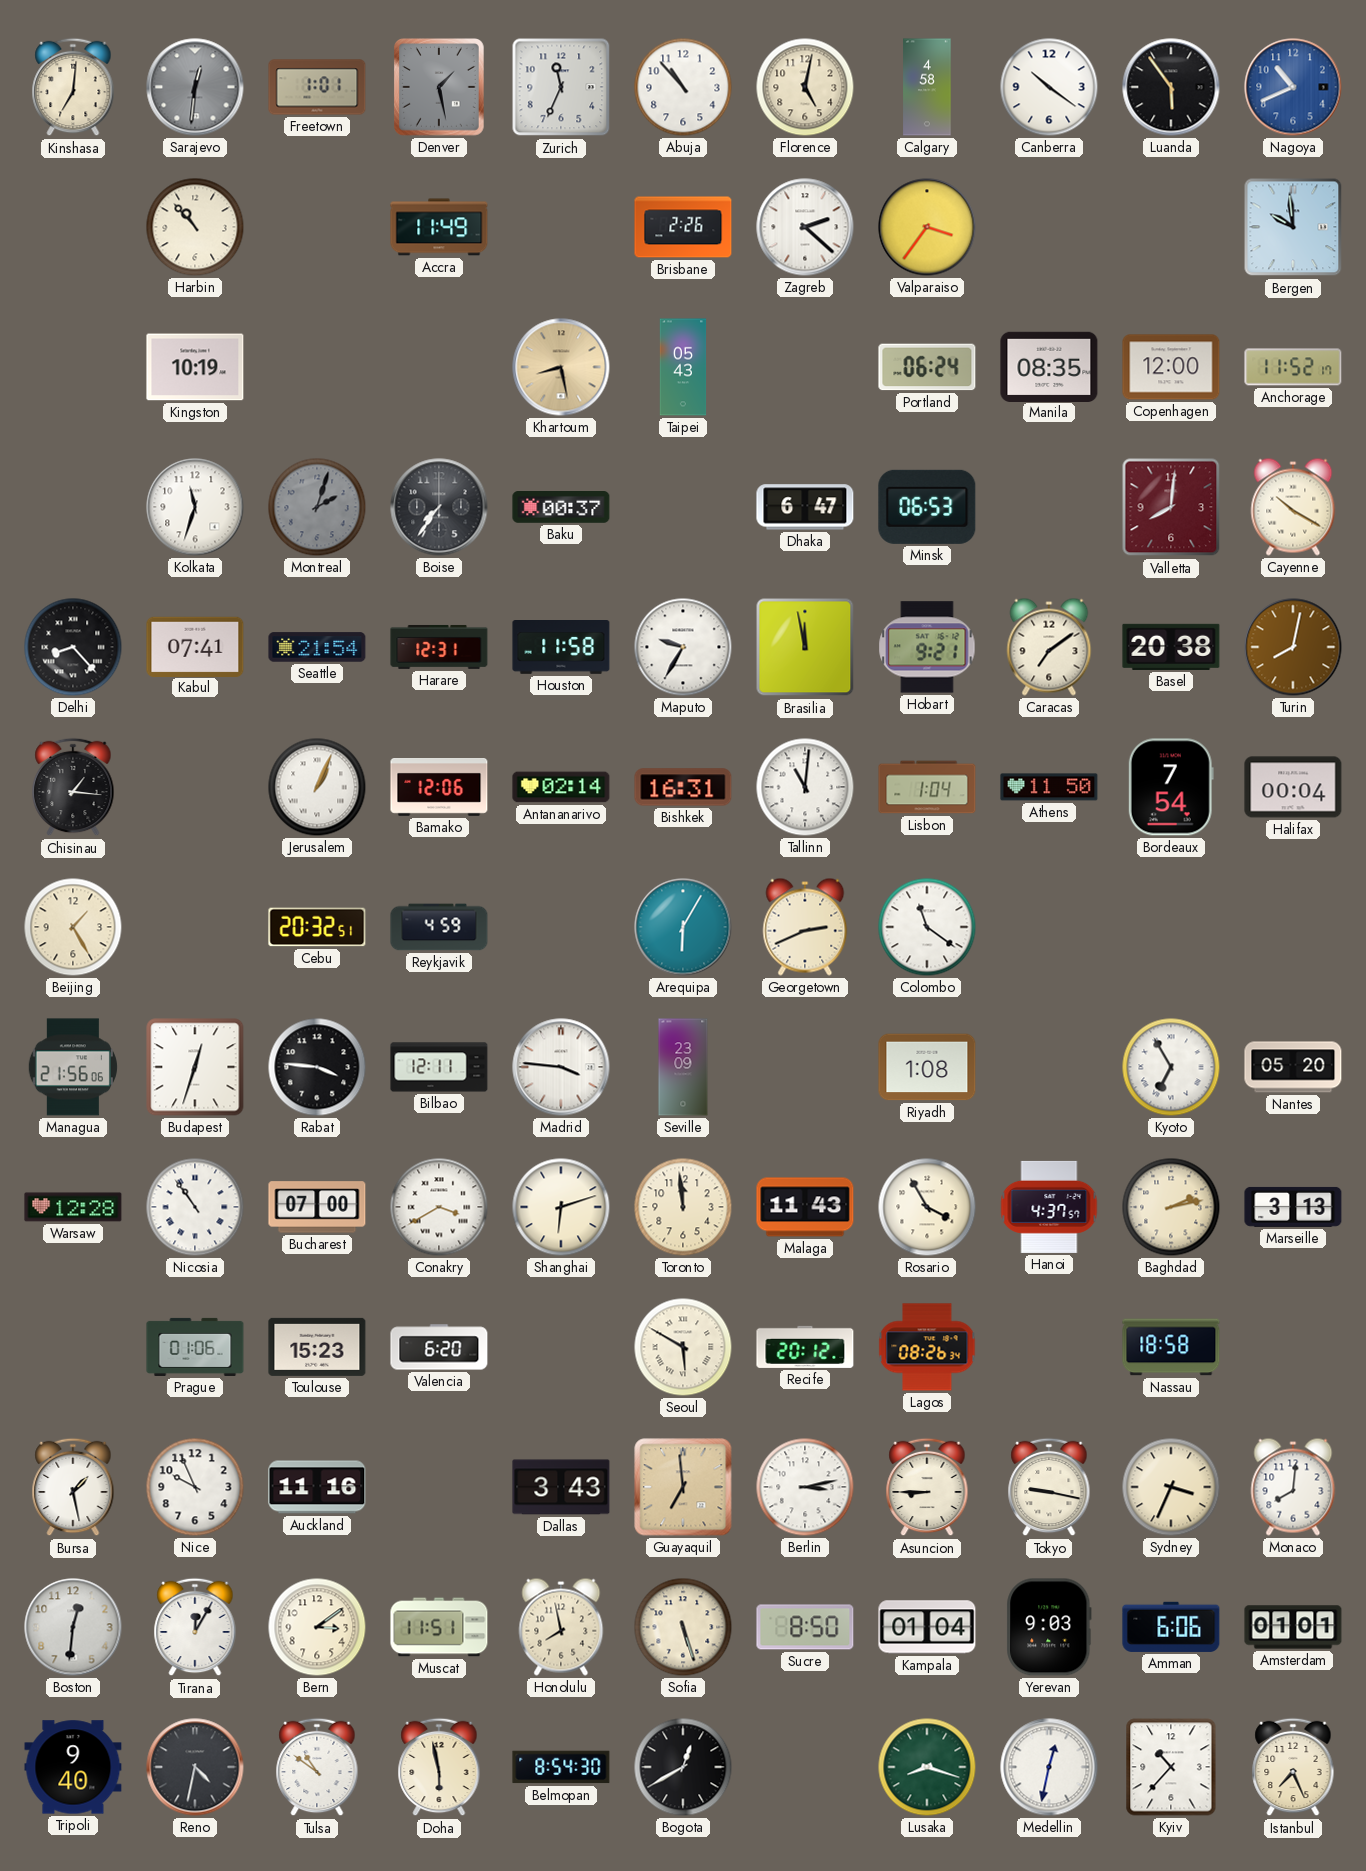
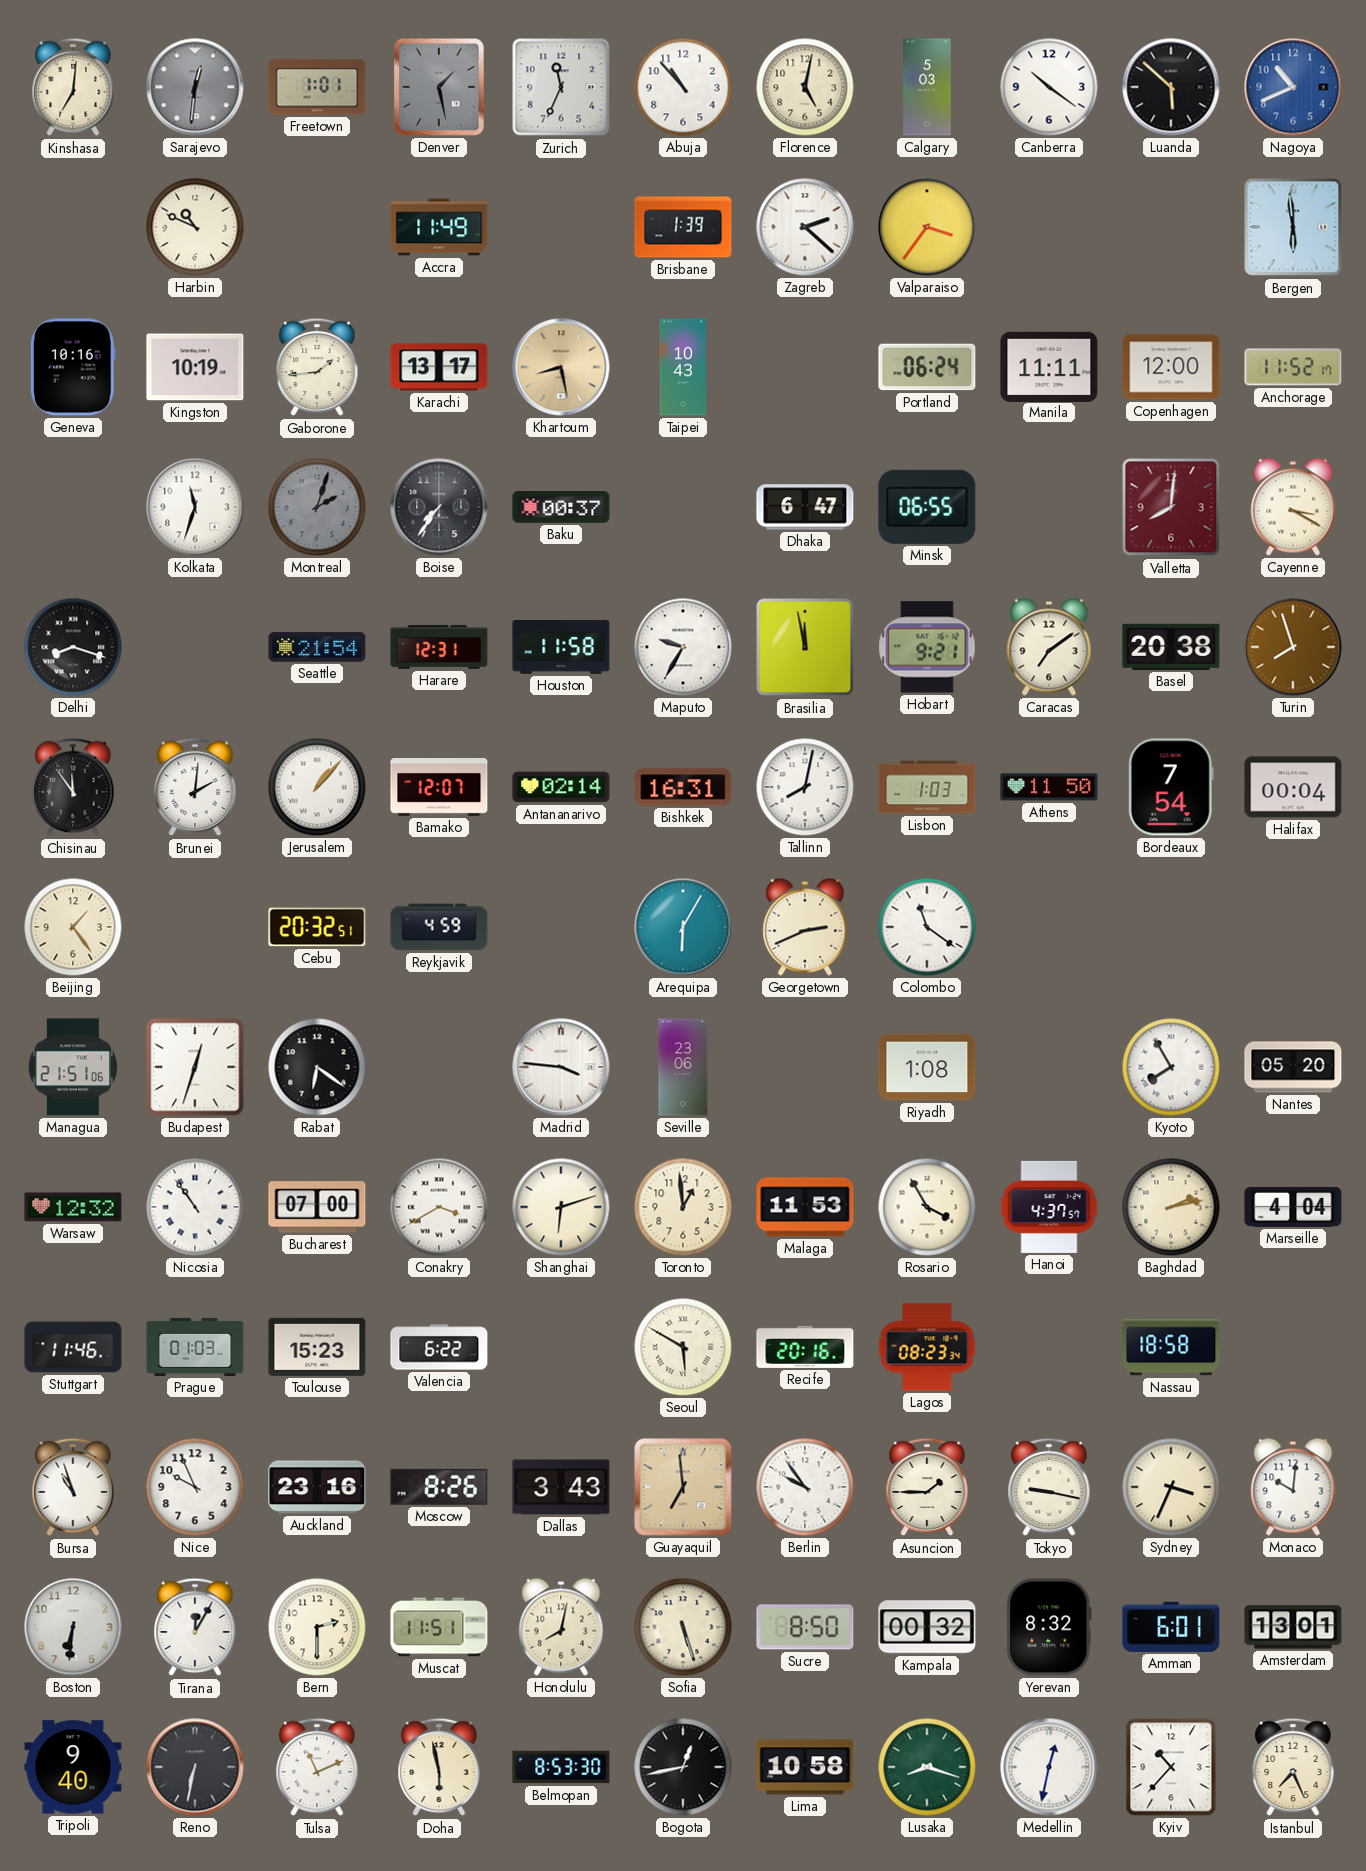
Calgary: 4:58 -> 5:03
Luanda: 5:54 -> 5:52
Harbin: 10:53 -> 10:49
Brisbane: 2:26 -> 1:39
Bergen: 9:59 -> 5:59
Geneva: none -> 10:16
Gaborone: none -> 1:44
Karachi: none -> 13:17
Taipei: 05:43 -> 10:43
Manila: 08:35 -> 11:11
Minsk: 06:53 -> 06:55
Cayenne: 10:20 -> 3:20
Delhi: 8:23 -> 8:18
Kabul: 07:41 -> none
Turin: 8:02 -> 7:57
Chisinau: 1:16 -> 11:54
Brunei: none -> 2:01
Jerusalem: 1:04 -> 1:07
Bamako: 12:06 -> 12:07
Tallinn: 11:01 -> 8:02
Lisbon: 1:04 -> 1:03
Beijing: 1:25 -> 1:24
Managua: 21:56 -> 21:51
Rabat: 3:46 -> 6:21
Bilbao: 12:11 -> none
Seville: 23:09 -> 23:06
Kyoto: 6:55 -> 7:55
Warsaw: 12:28 -> 12:32
Toronto: 11:59 -> 12:59
Malaga: 11:43 -> 11:53
Marseille: 3:13 -> 4:04
Stuttgart: none -> 11:46
Prague: 01:06 -> 01:03
Valencia: 6:20 -> 6:22
Recife: 20:12 -> 20:16
Lagos: 08:26 -> 08:23
Bursa: 1:28 -> 10:57
Auckland: 11:16 -> 23:16
Moscow: none -> 8:26
Berlin: 3:13 -> 9:54
Asuncion: 8:45 -> 1:45
Monaco: 8:01 -> 10:01
Boston: 12:31 -> 6:31
Bern: 3:09 -> 2:30
Honolulu: 7:58 -> 8:02
Kampala: 01:04 -> 00:32
Yerevan: 9:03 -> 8:32
Amman: 6:06 -> 6:01
Amsterdam: 01:01 -> 13:01
Reno: 4:32 -> 6:32
Tulsa: 10:51 -> 11:11
Belmopan: 8:54 -> 8:53
Bogota: 12:40 -> 12:43
Lima: none -> 10:58
